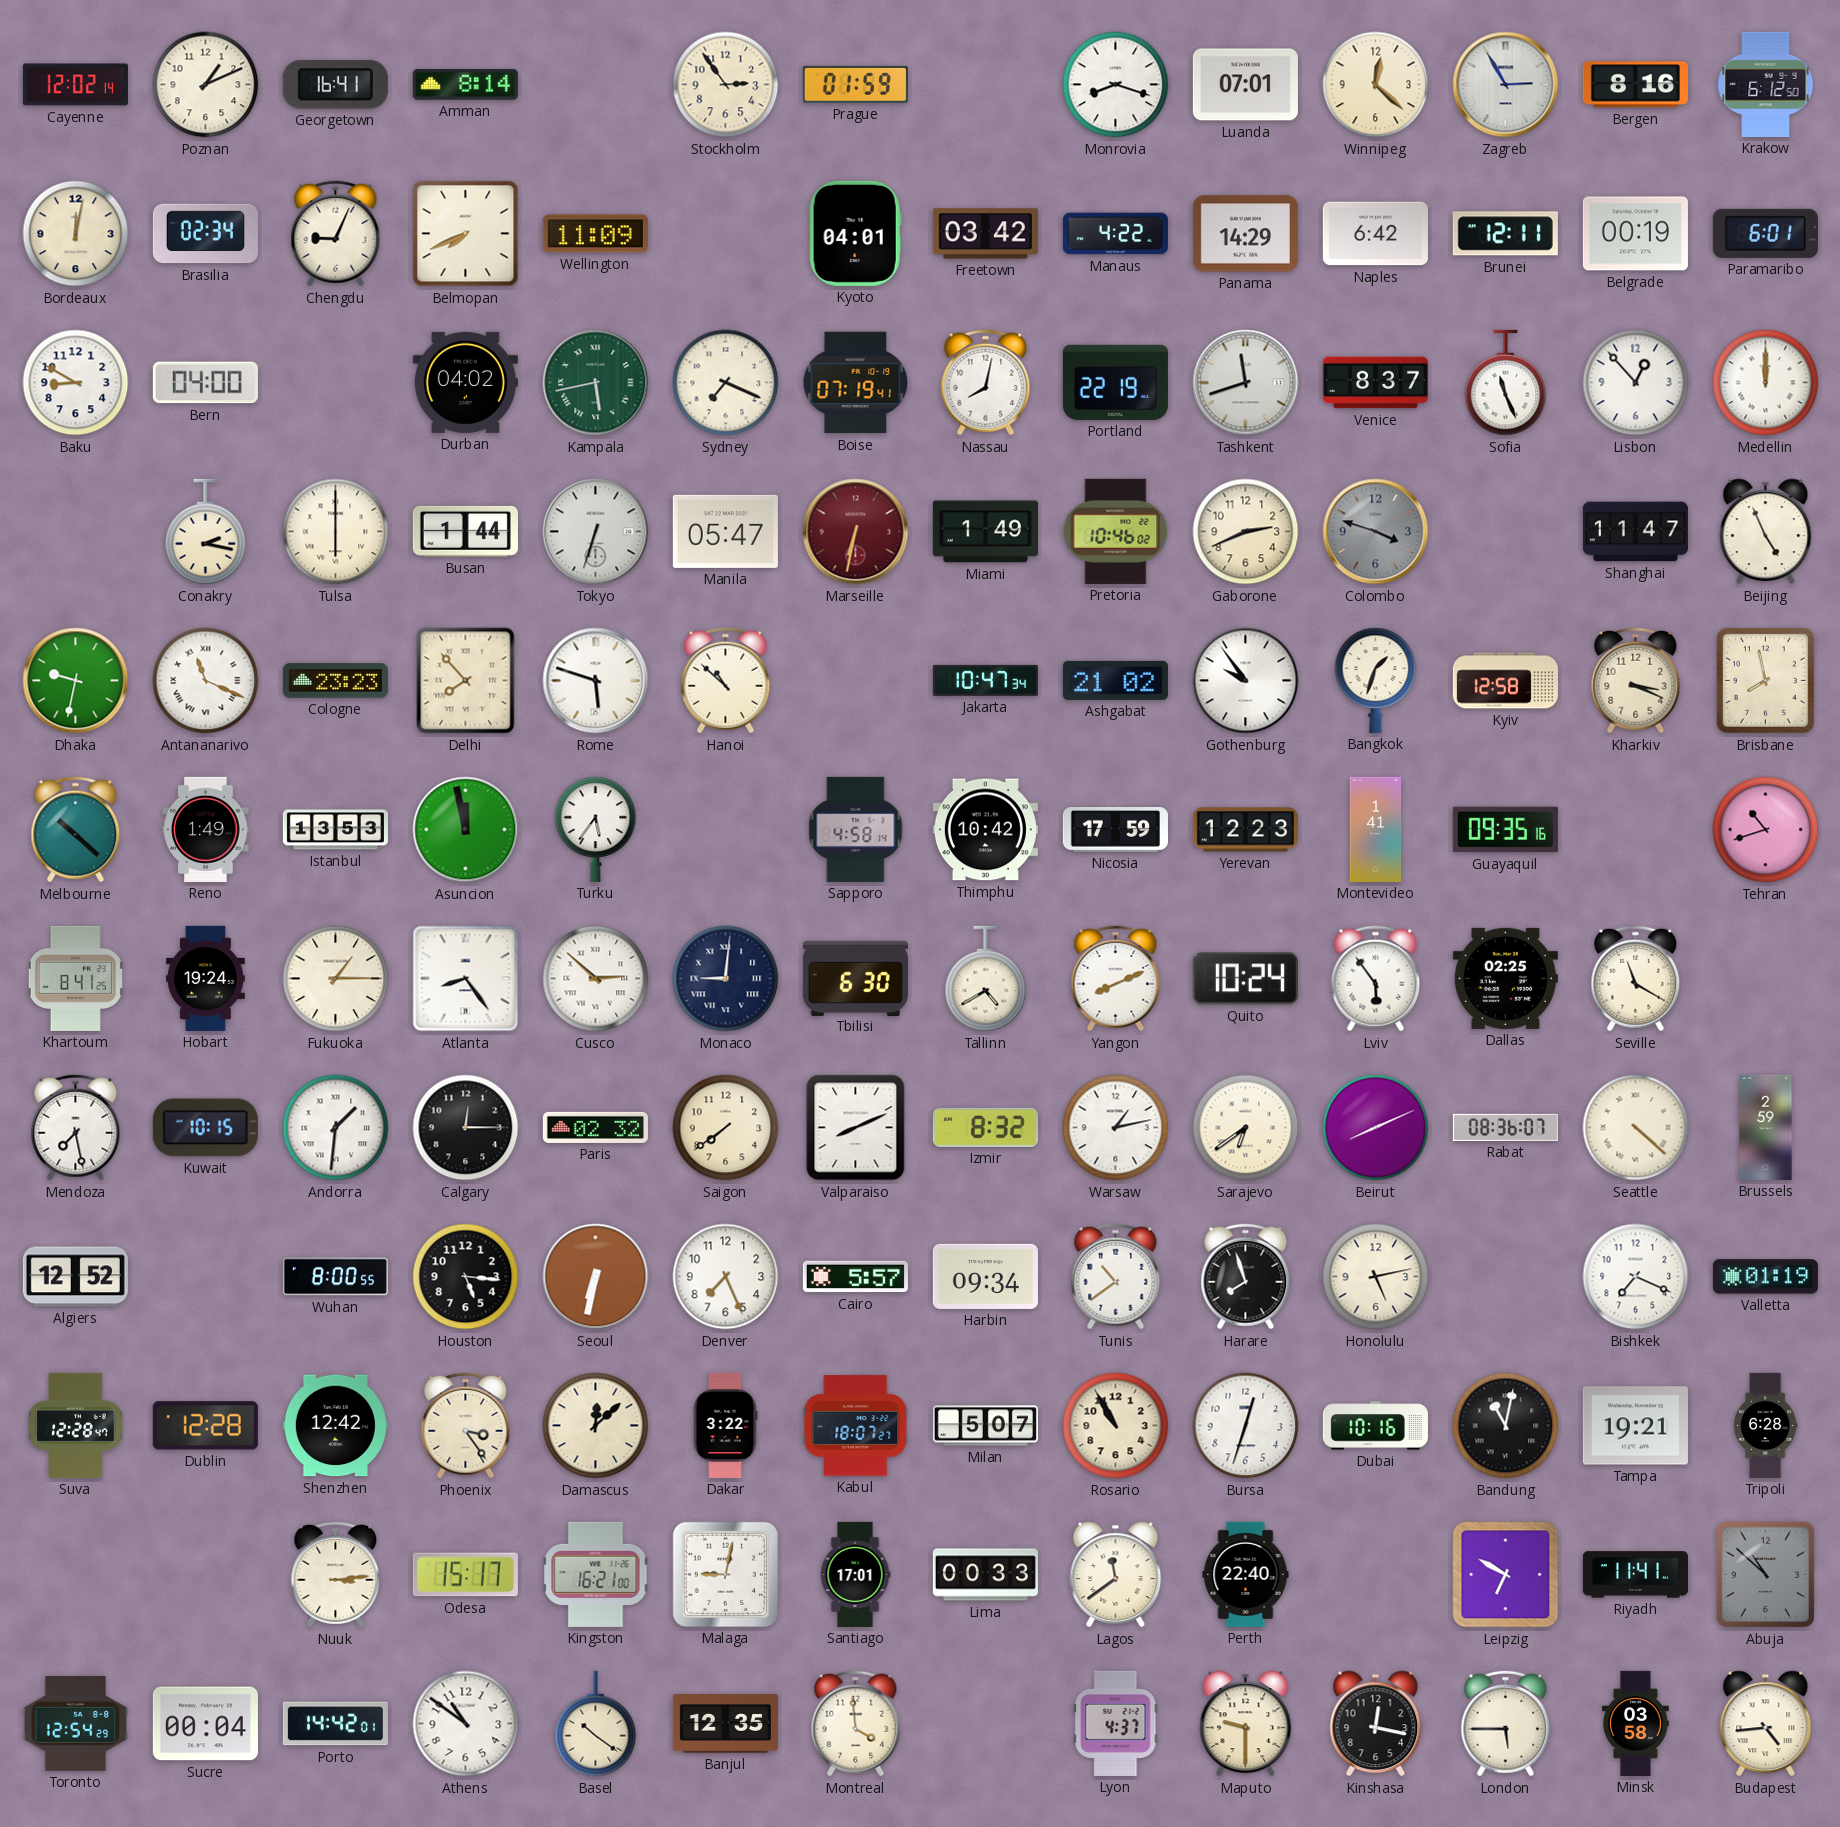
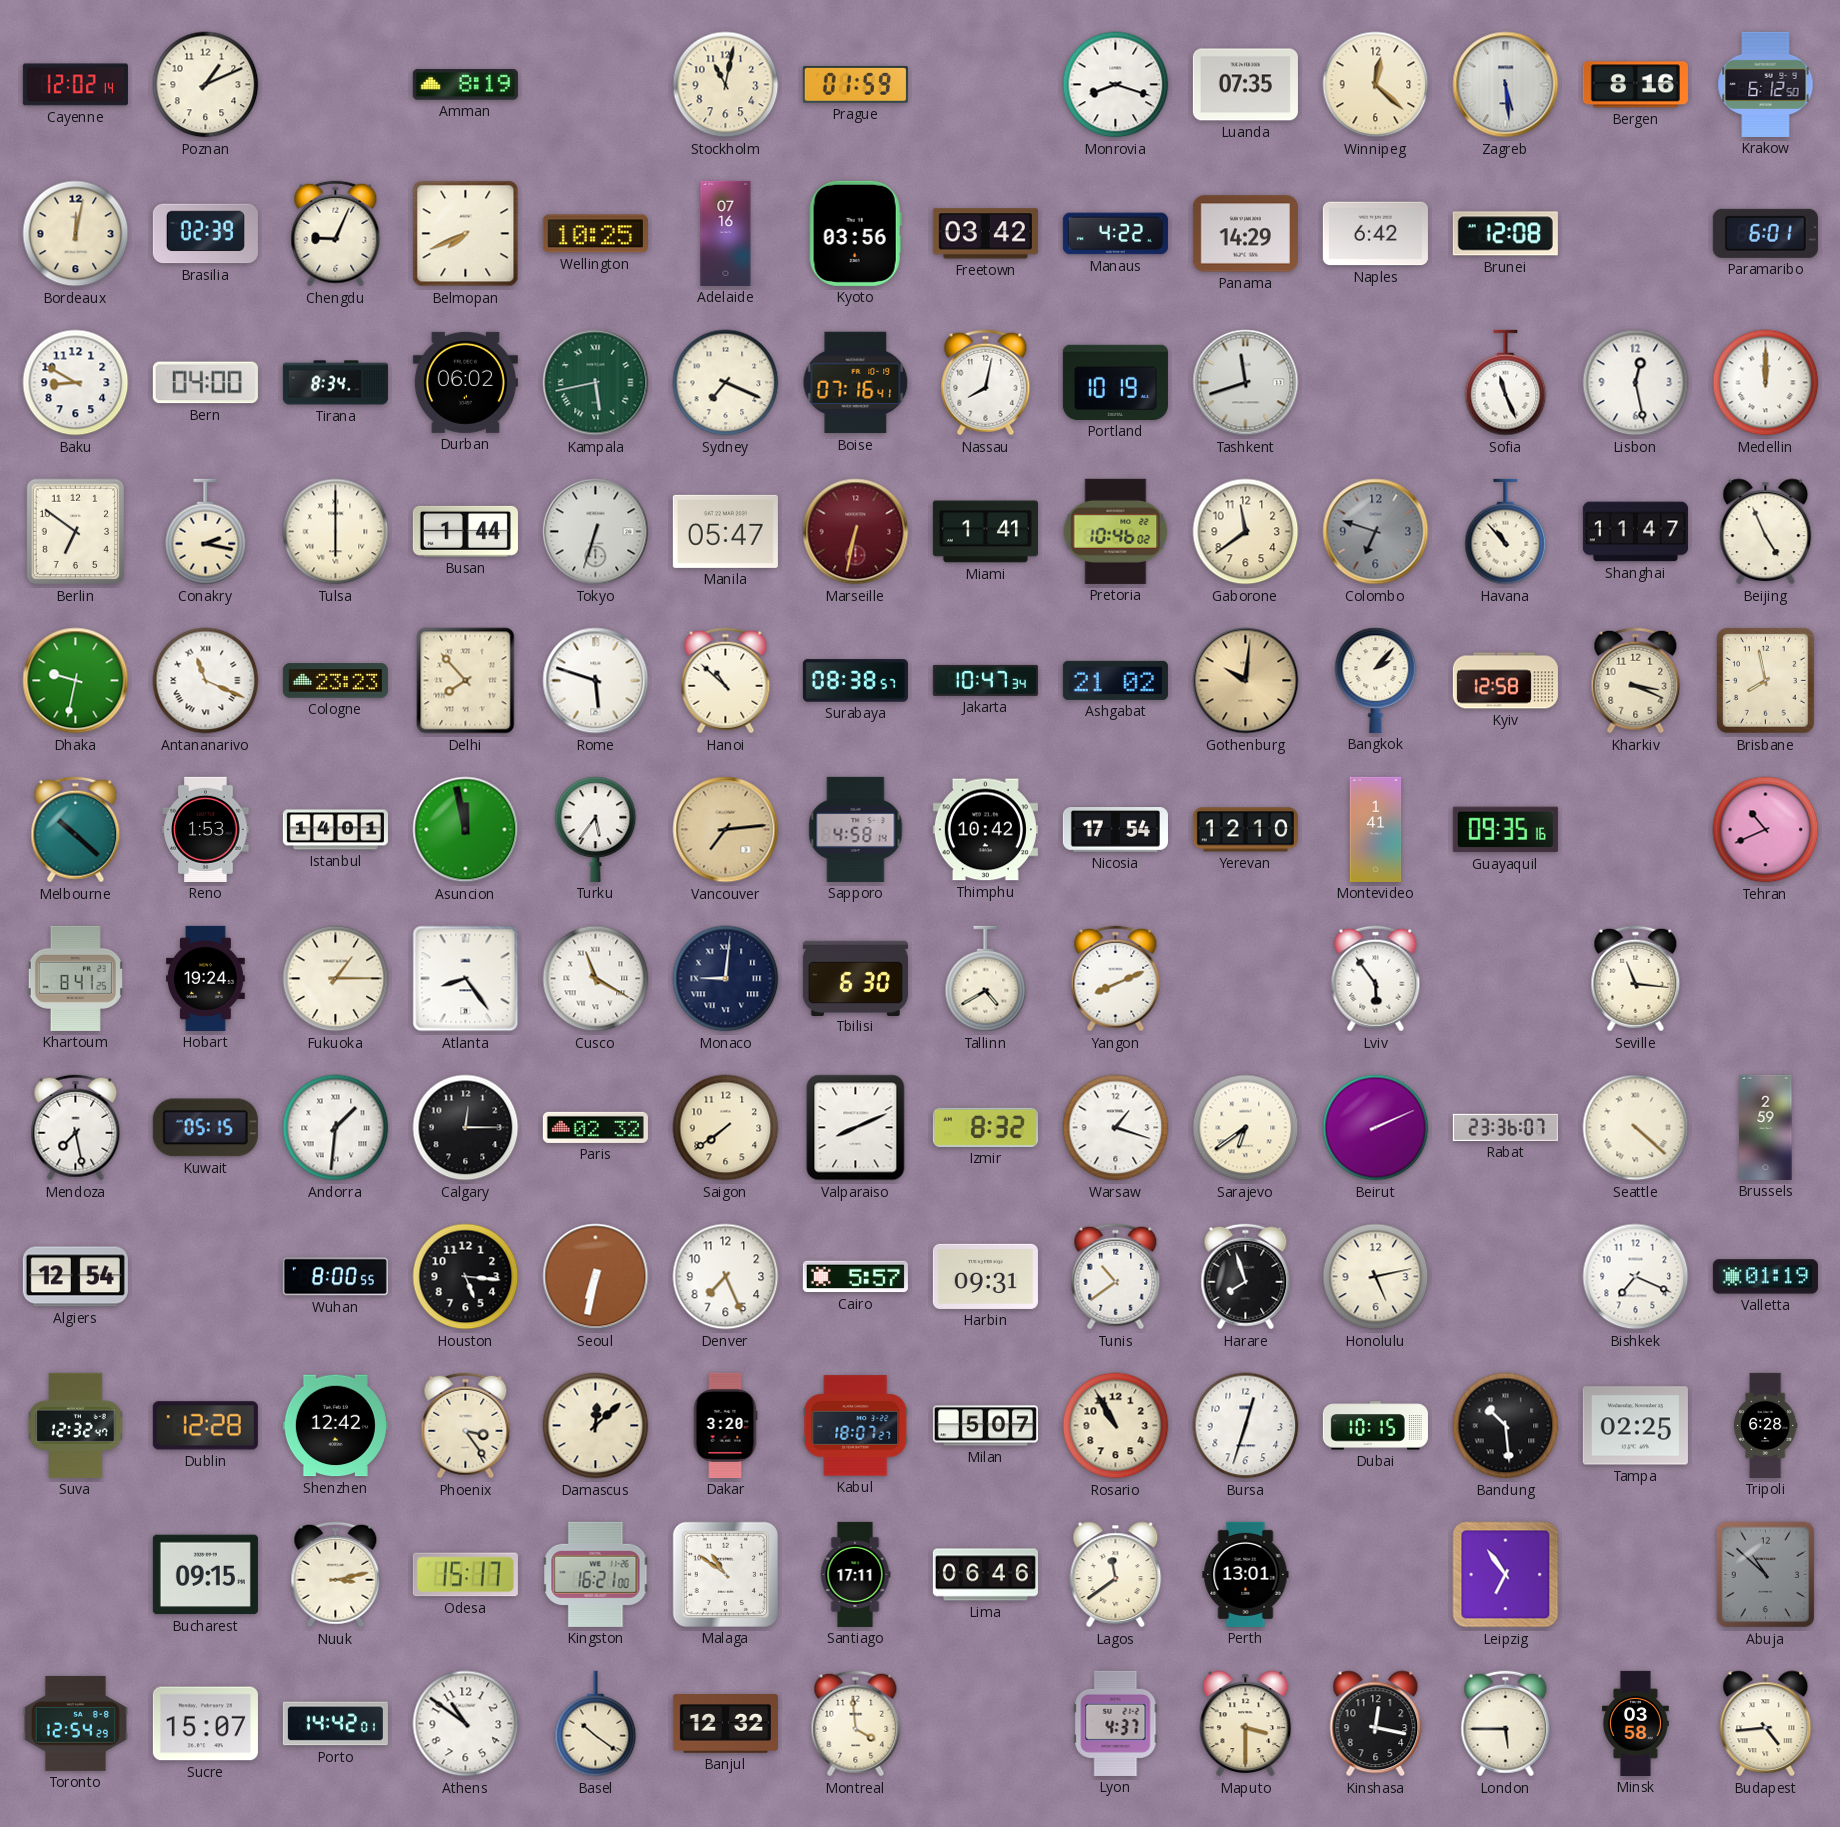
Georgetown: 16:41 -> none
Amman: 8:14 -> 8:19
Stockholm: 2:54 -> 11:02
Luanda: 07:01 -> 07:35
Zagreb: 2:55 -> 5:29
Brasilia: 02:34 -> 02:39
Wellington: 11:09 -> 10:25
Adelaide: none -> 07:16
Kyoto: 04:01 -> 03:56
Brunei: 12:11 -> 12:08
Belgrade: 00:19 -> none
Tirana: none -> 8:34
Durban: 04:02 -> 06:02
Boise: 07:19 -> 07:16
Portland: 22:19 -> 10:19
Venice: 8:37 -> none
Lisbon: 12:53 -> 12:28
Berlin: none -> 6:51
Miami: 1:49 -> 1:41
Gaborone: 2:41 -> 11:39
Colombo: 3:48 -> 6:48
Havana: none -> 10:53
Surabaya: none -> 08:38
Gothenburg: 9:54 -> 10:01
Gothenburg dial: white -> champagne
Bangkok: 1:33 -> 2:07
Reno: 1:49 -> 1:53
Istanbul: 13:53 -> 14:01
Vancouver: none -> 7:14
Nicosia: 17:59 -> 17:54
Yerevan: 12:23 -> 12:10
Tehran: 10:42 -> 10:41
Cusco: 2:52 -> 11:20
Quito: 10:24 -> none
Dallas: 02:25 -> none
Seville: 11:20 -> 11:16
Kuwait: 10:15 -> 05:15
Warsaw: 1:13 -> 1:18
Beirut: 8:11 -> 2:11
Rabat: 08:36 -> 23:36
Algiers: 12:52 -> 12:54
Harbin: 09:34 -> 09:31
Suva: 12:28 -> 12:32
Dakar: 3:22 -> 3:20
Dubai: 10:16 -> 10:15
Bandung: 11:02 -> 10:29
Tampa: 19:21 -> 02:25
Bucharest: none -> 09:15
Nuuk: 3:14 -> 3:13
Malaga: 9:02 -> 10:51
Santiago: 17:01 -> 17:11
Lima: 00:33 -> 06:46
Perth: 22:40 -> 13:01
Leipzig: 6:50 -> 6:54
Riyadh: 11:41 -> none
Sucre: 00:04 -> 15:07
Banjul: 12:35 -> 12:32
Maputo: 9:30 -> 3:30
